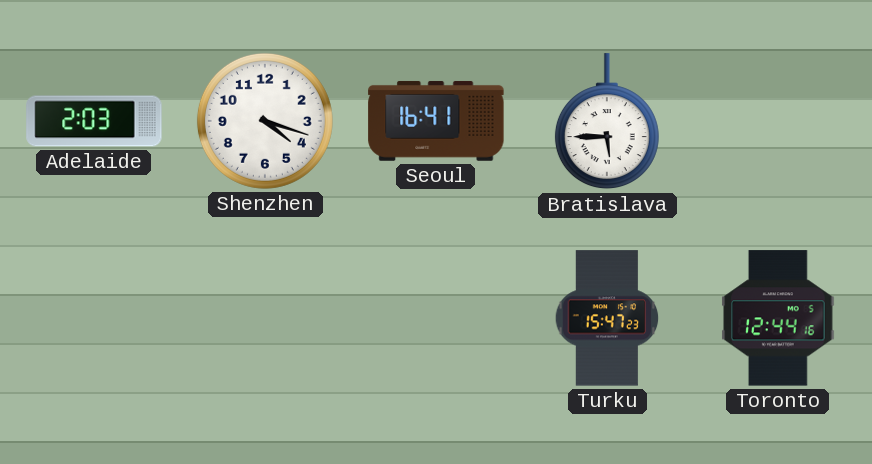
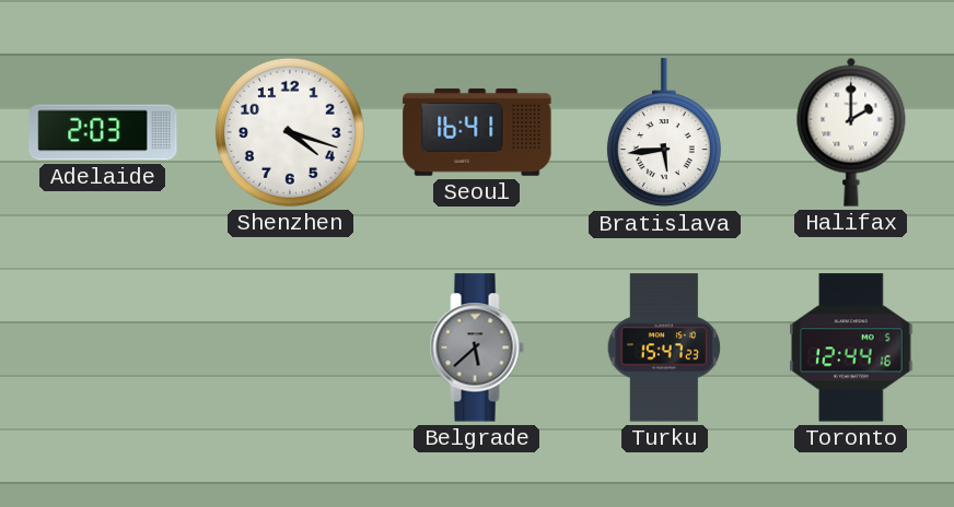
Bratislava: 5:45 -> 5:44
Halifax: none -> 2:00
Belgrade: none -> 5:38
